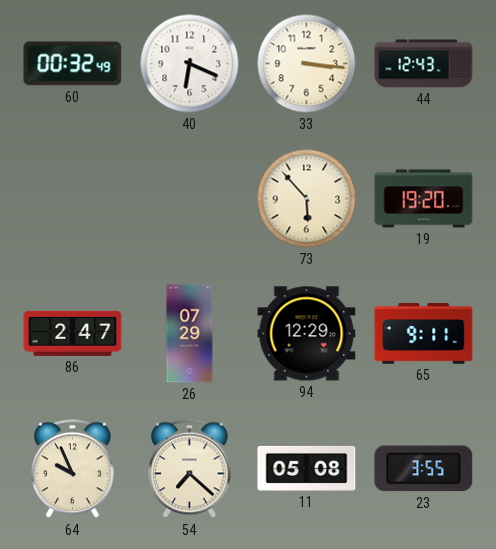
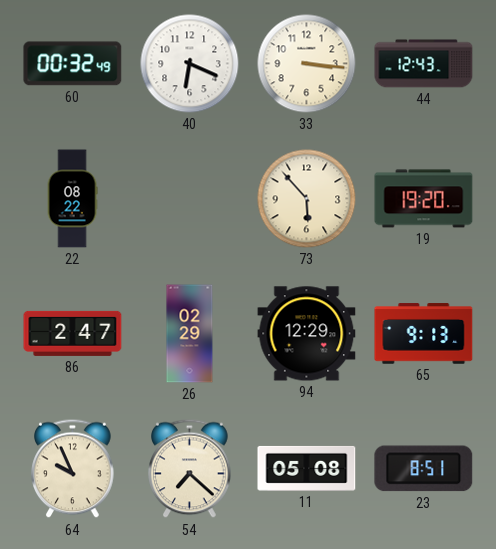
22: none -> 08:22
26: 07:29 -> 02:29
65: 9:11 -> 9:13
23: 3:55 -> 8:51
